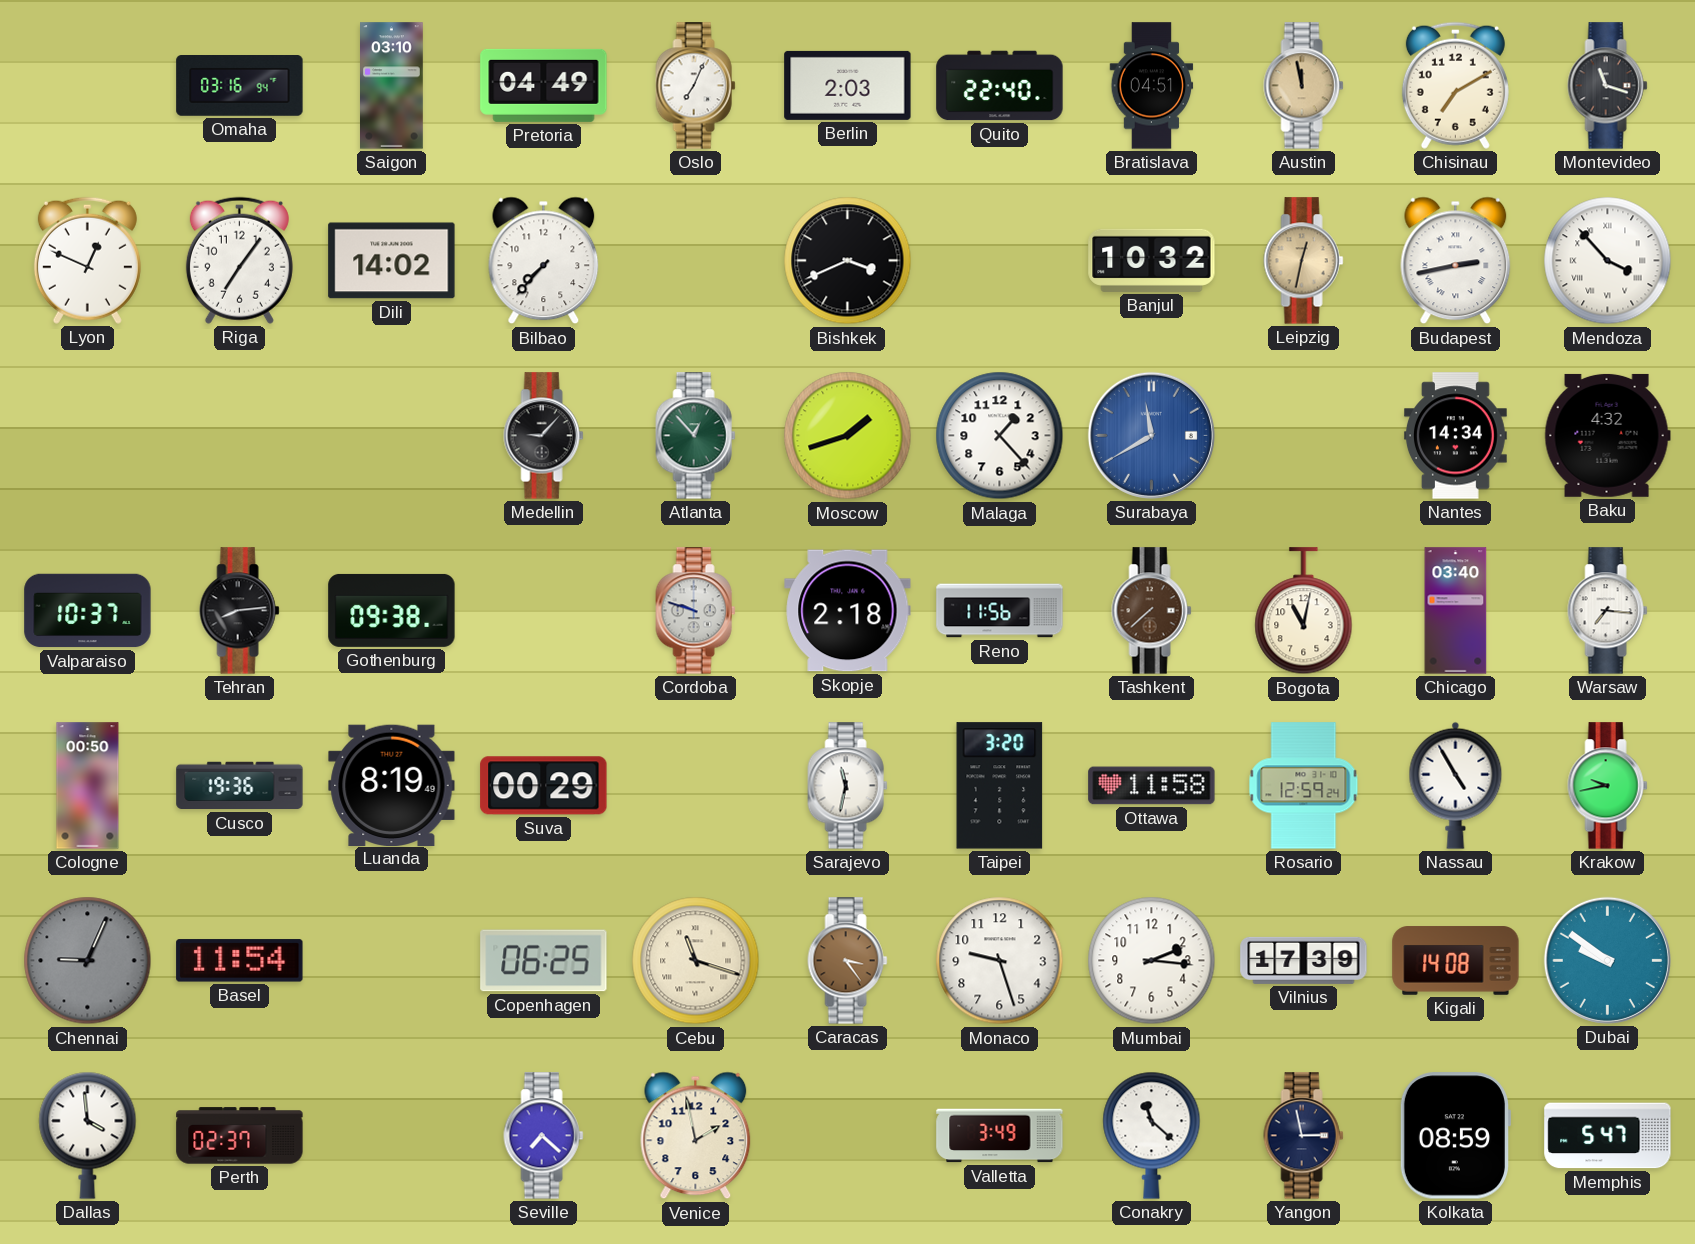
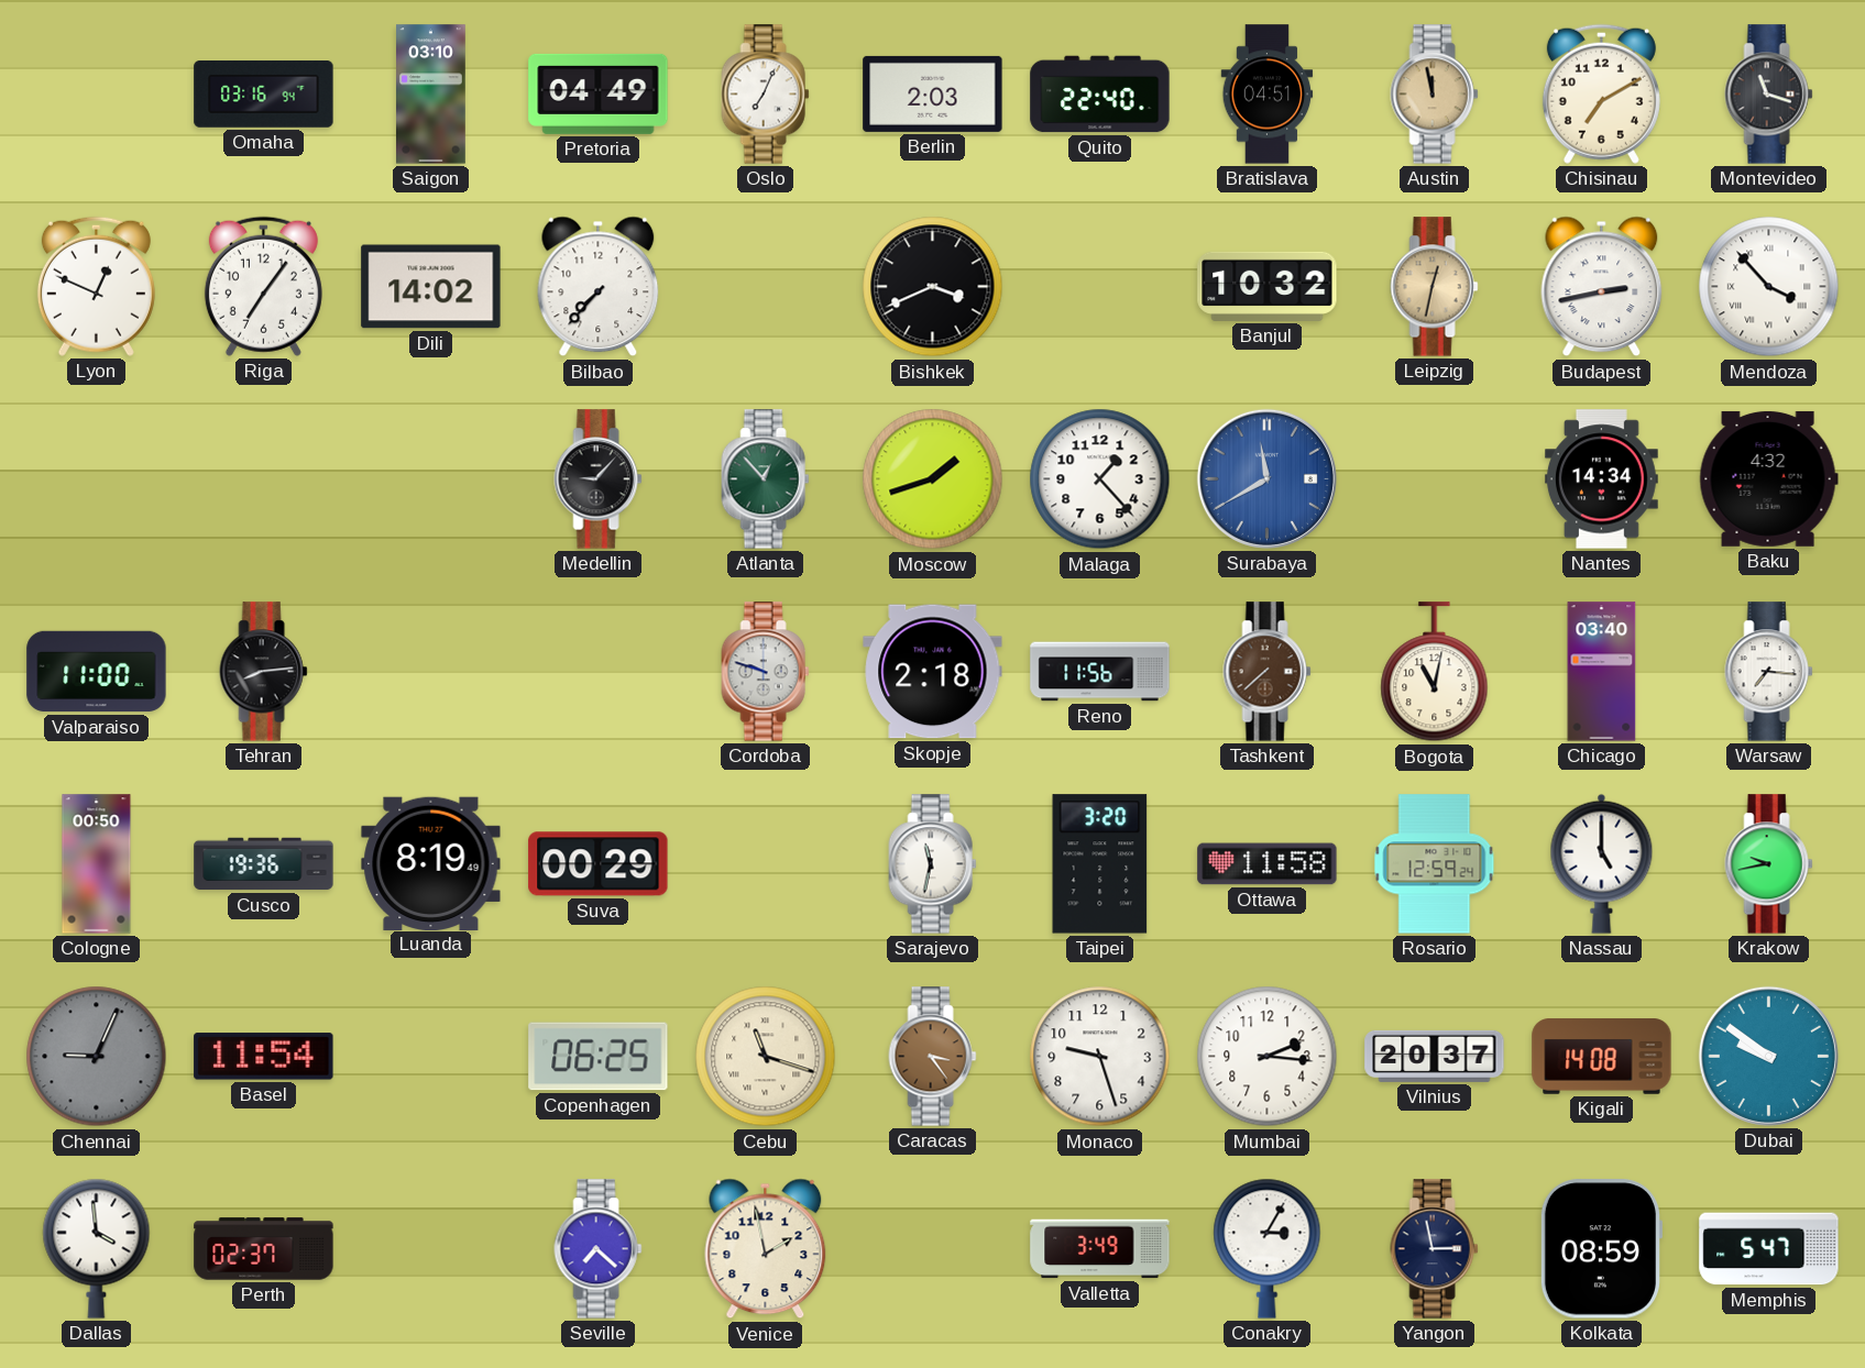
Valparaiso: 10:37 -> 11:00
Gothenburg: 09:38 -> none
Nassau: 4:55 -> 5:00
Vilnius: 17:39 -> 20:37
Conakry: 11:22 -> 3:05
